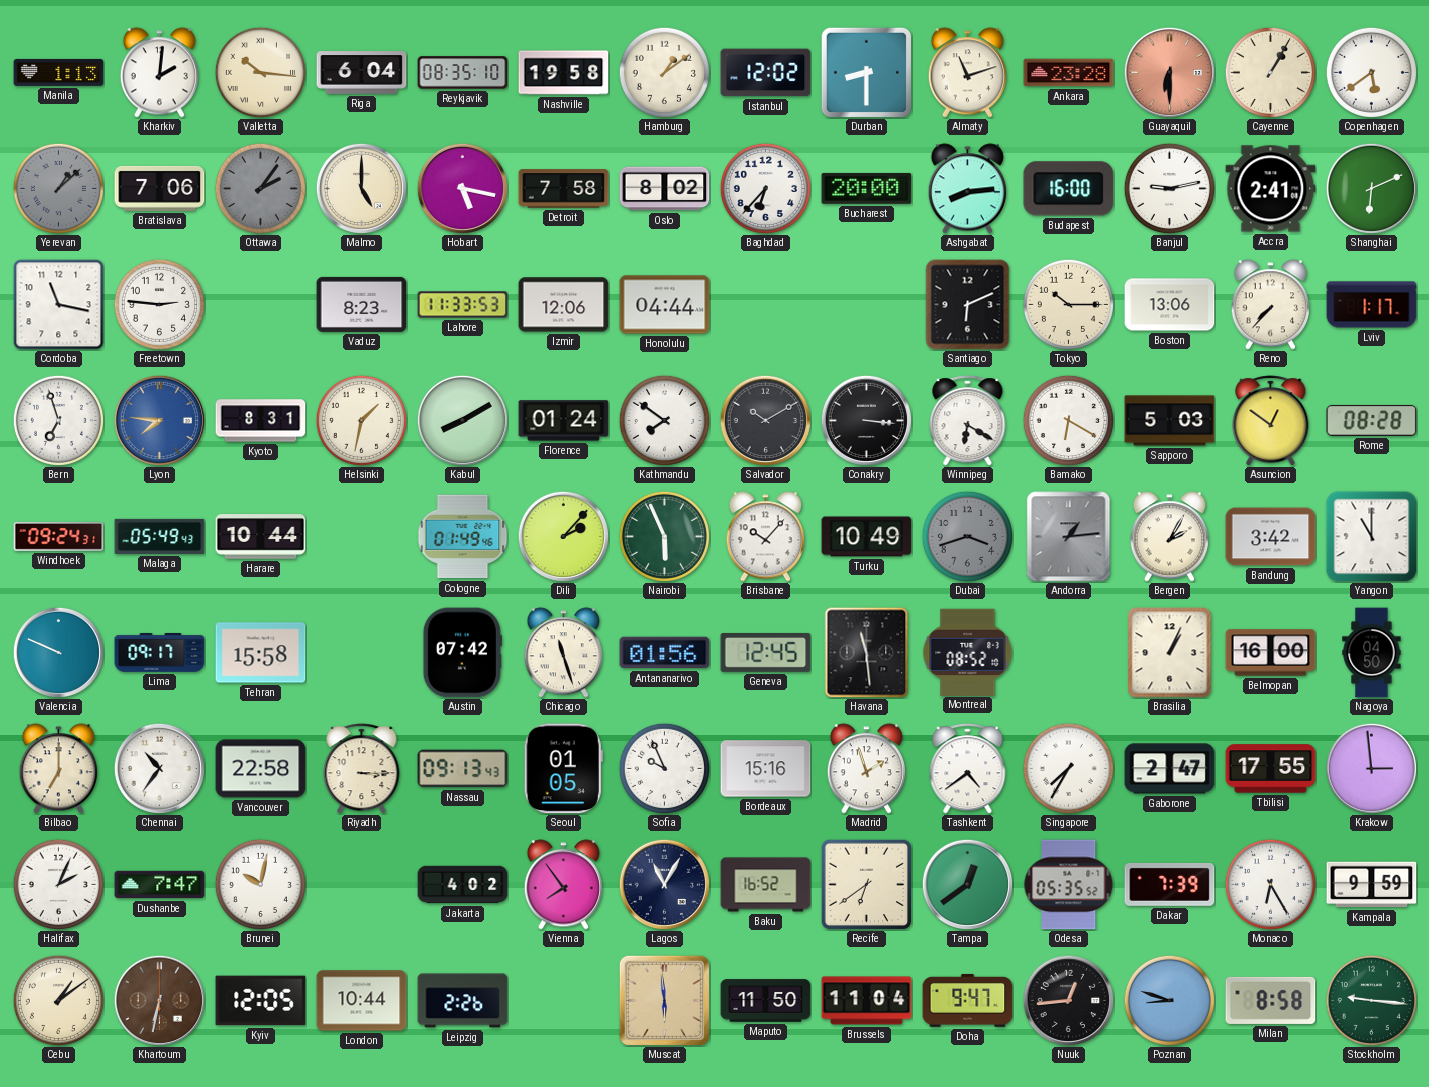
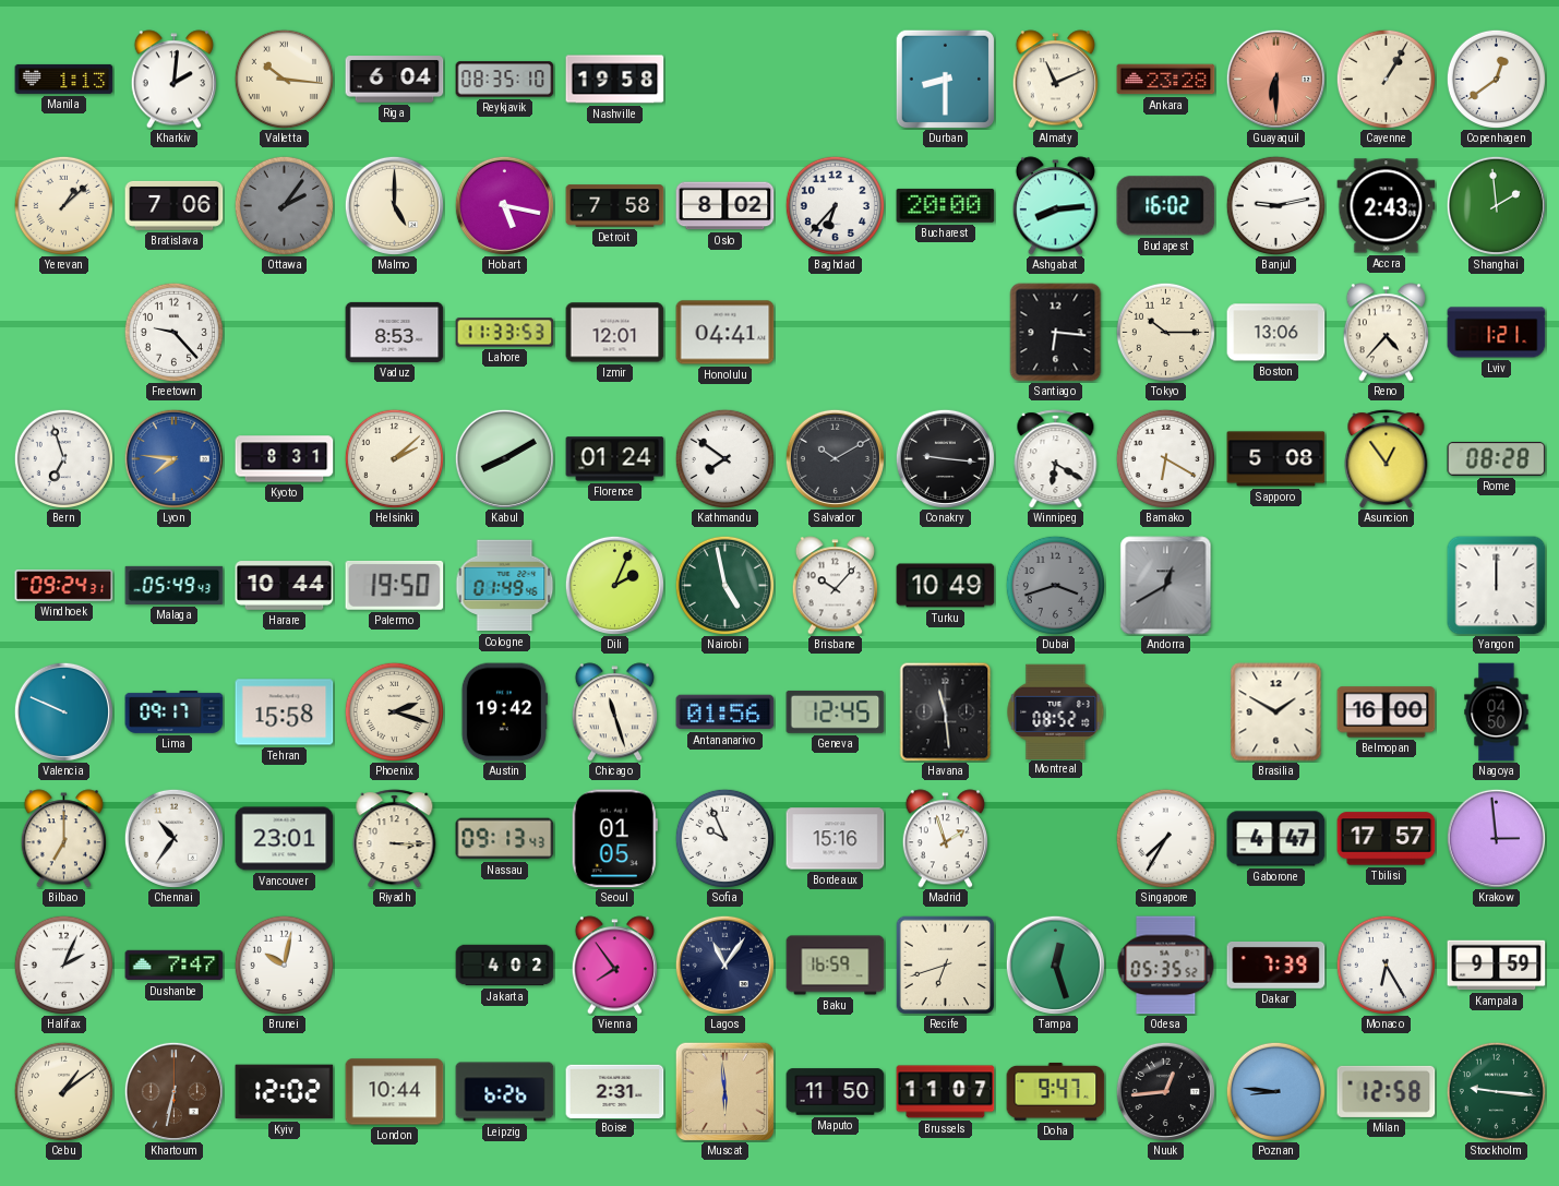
Hamburg: 1:09 -> none
Istanbul: 12:02 -> none
Almaty: 11:12 -> 11:11
Copenhagen: 5:39 -> 12:39
Yerevan dial: grey -> cream
Budapest: 16:00 -> 16:02
Accra: 2:41 -> 2:43
Shanghai: 6:11 -> 1:59
Cordoba: 11:17 -> none
Freetown: 2:46 -> 9:23
Vaduz: 8:23 -> 8:53
Izmir: 12:06 -> 12:01
Honolulu: 04:44 -> 04:41
Santiago: 6:11 -> 6:16
Reno: 7:37 -> 4:37
Lviv: 1:17 -> 1:21
Helsinki: 1:32 -> 2:08
Conakry: 3:16 -> 9:16
Sapporo: 5:03 -> 5:08
Asuncion: 12:51 -> 12:54
Palermo: none -> 19:50
Dili: 2:07 -> 2:04
Nairobi: 5:56 -> 4:58
Andorra: 1:14 -> 12:40
Bergen: 2:05 -> none
Bandung: 3:42 -> none
Yangon: 11:00 -> 12:00
Phoenix: none -> 2:18
Austin: 07:42 -> 19:42
Brasilia: 1:04 -> 1:50
Vancouver: 22:58 -> 23:01
Tashkent: 4:39 -> none
Gaborone: 2:47 -> 4:47
Tbilisi: 17:55 -> 17:57
Lagos: 11:05 -> 11:06
Baku: 16:52 -> 16:59
Recife: 6:39 -> 6:42
Tampa: 12:39 -> 12:27
Kyiv: 12:05 -> 12:02
Leipzig: 2:26 -> 6:26
Boise: none -> 2:31
Brussels: 11:04 -> 11:07
Poznan: 8:48 -> 8:46
Milan: 8:58 -> 12:58
